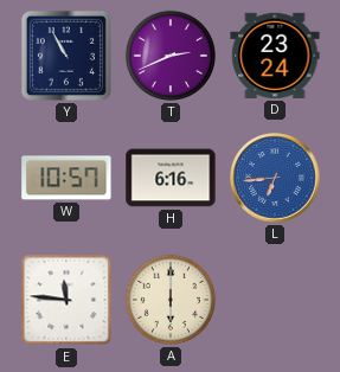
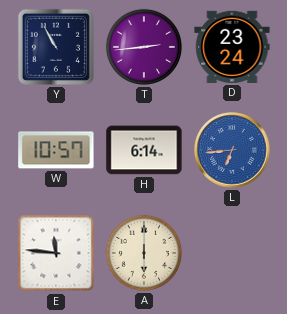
T: 2:41 -> 2:44
H: 6:16 -> 6:14
